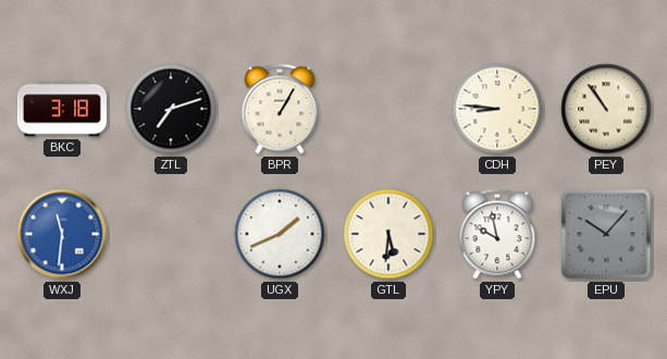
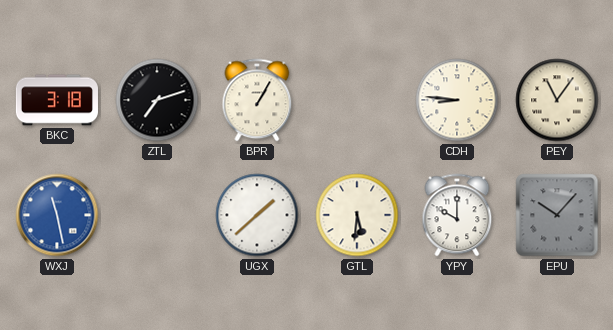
PEY: 10:54 -> 11:06
WXJ: 11:31 -> 11:28
UGX: 1:41 -> 1:38
YPY: 9:58 -> 10:00
